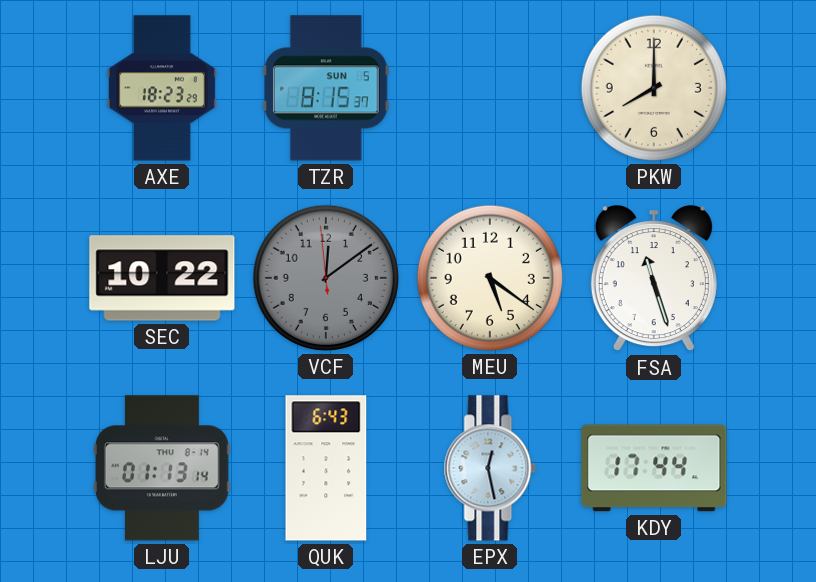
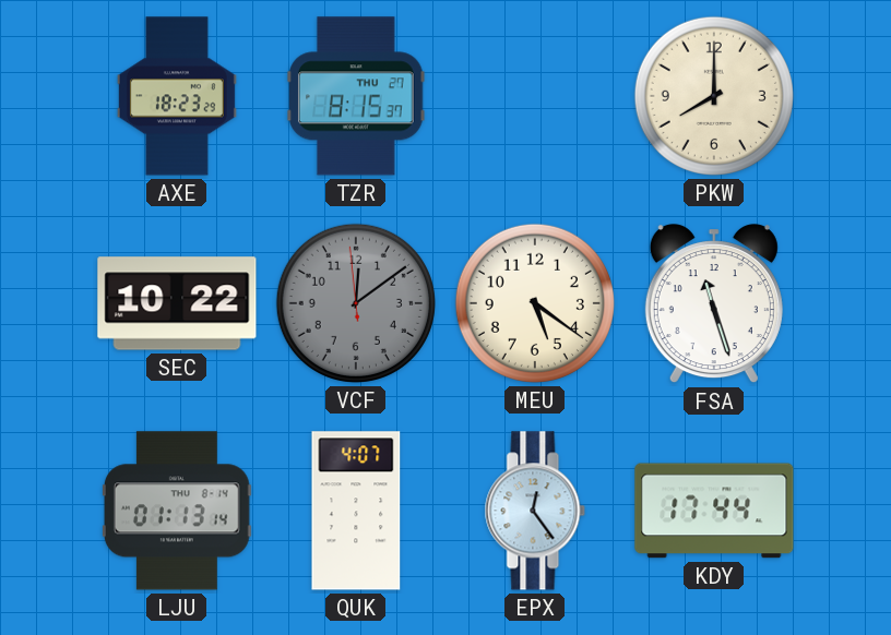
TZR date: SUN 5 -> THU 27
QUK: 6:43 -> 4:07
EPX: 12:28 -> 12:24
